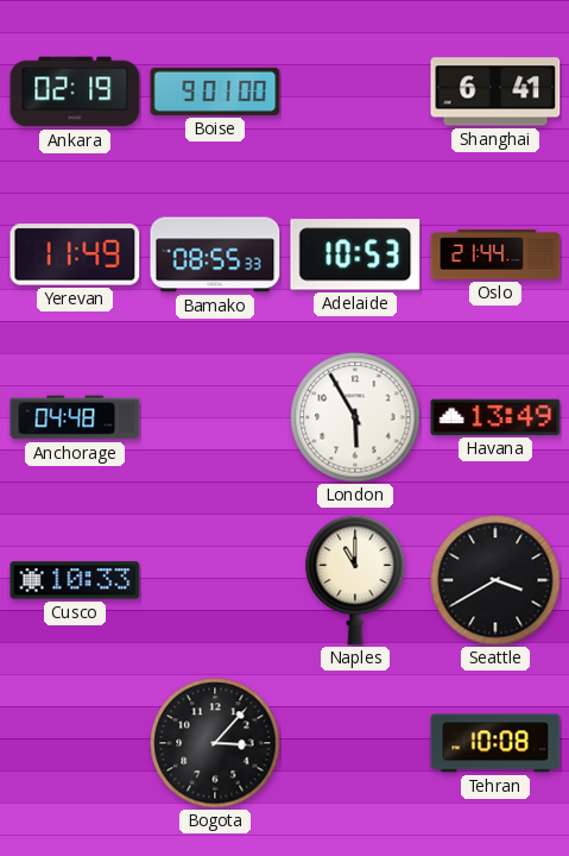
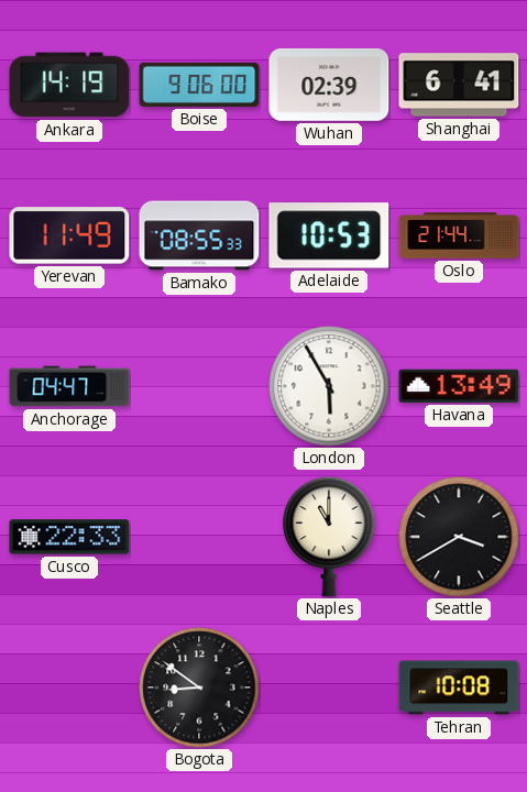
Ankara: 02:19 -> 14:19
Boise: 9:01 -> 9:06
Wuhan: none -> 02:39
Anchorage: 04:48 -> 04:47
Cusco: 10:33 -> 22:33
Bogota: 3:07 -> 8:51
